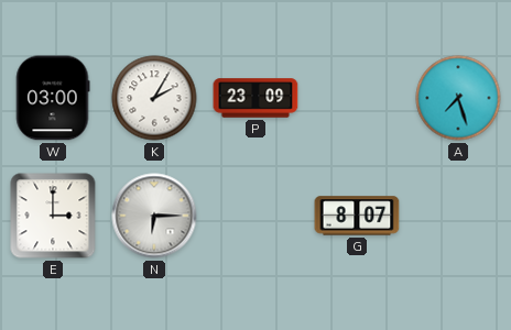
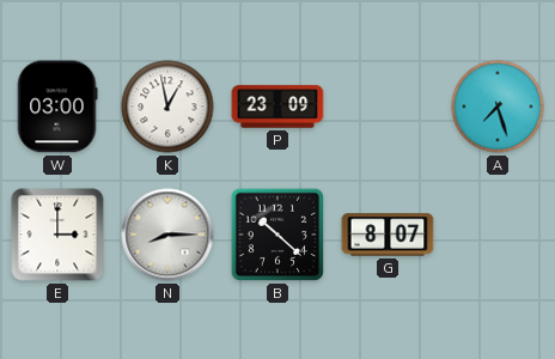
K: 2:05 -> 12:58
N: 6:15 -> 8:15
B: none -> 10:22
